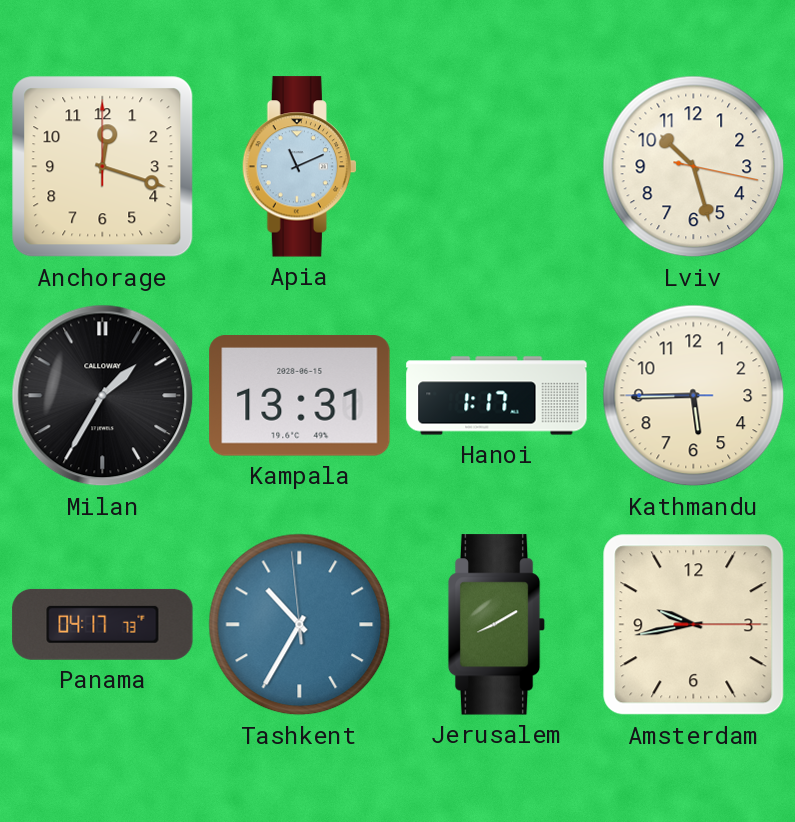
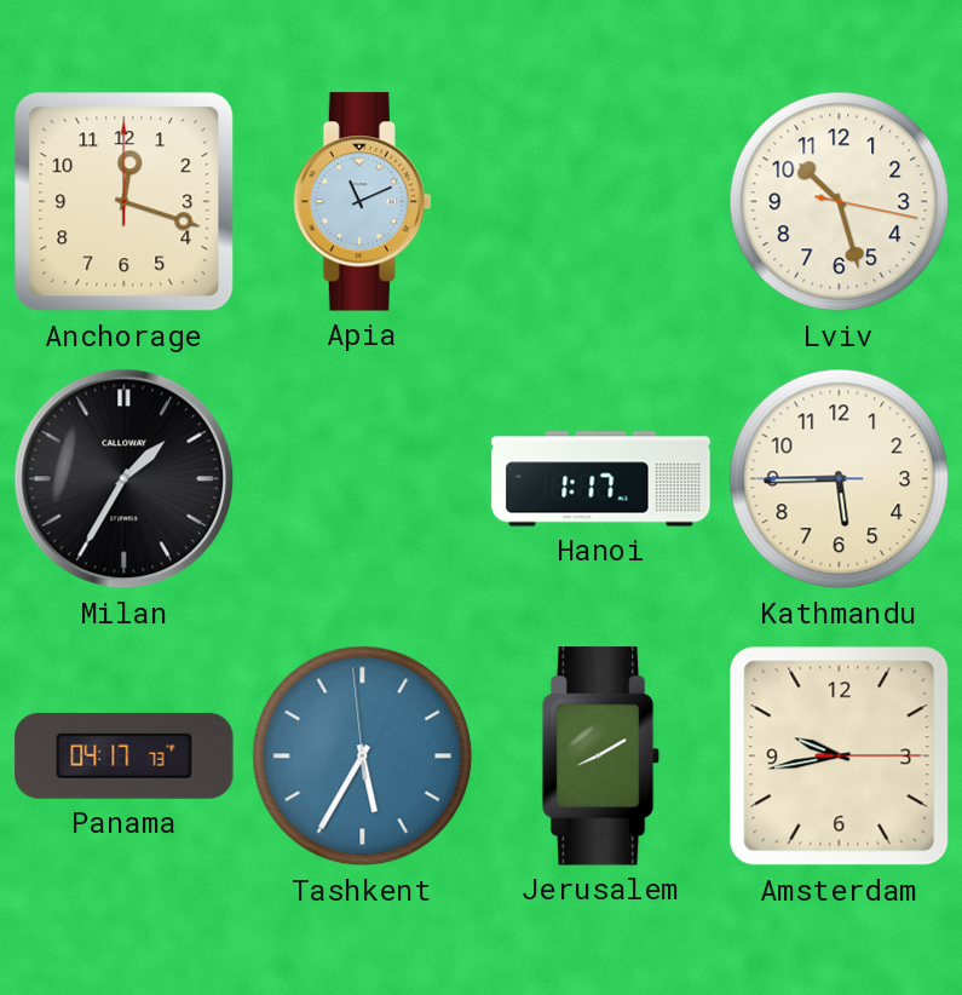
Kampala: 13:31 -> none
Tashkent: 10:34 -> 5:34
